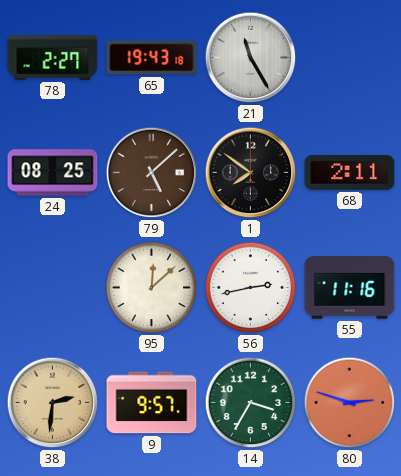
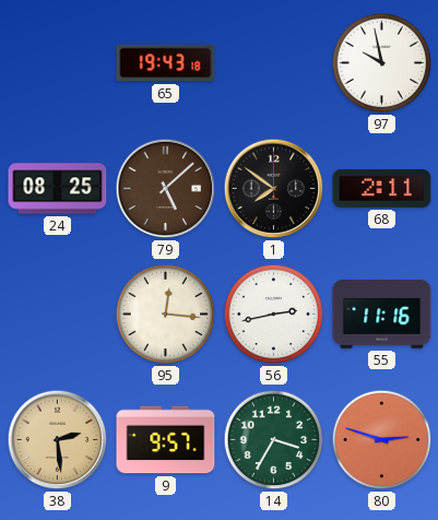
78: 2:27 -> none
21: 11:25 -> none
97: none -> 9:58
95: 12:08 -> 12:16
38: 2:31 -> 2:29
